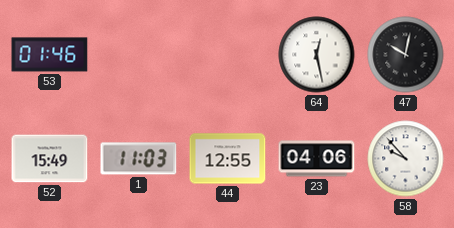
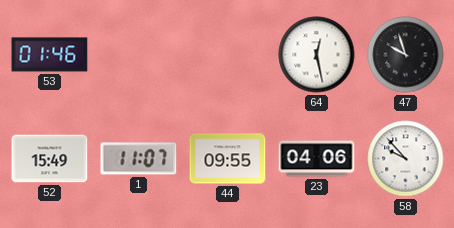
47: 10:02 -> 9:57
1: 11:03 -> 11:07
44: 12:55 -> 09:55
